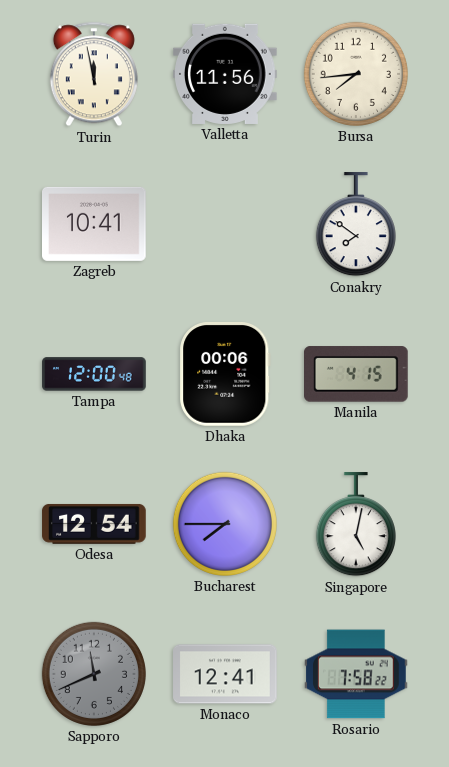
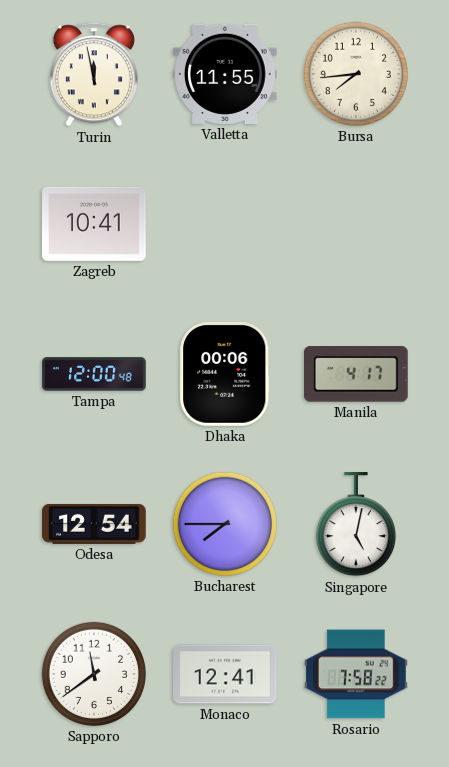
Valletta: 11:56 -> 11:55
Conakry: 7:51 -> none
Manila: 4:15 -> 4:17
Sapporo: 11:41 -> 11:39
Sapporo dial: grey -> white
